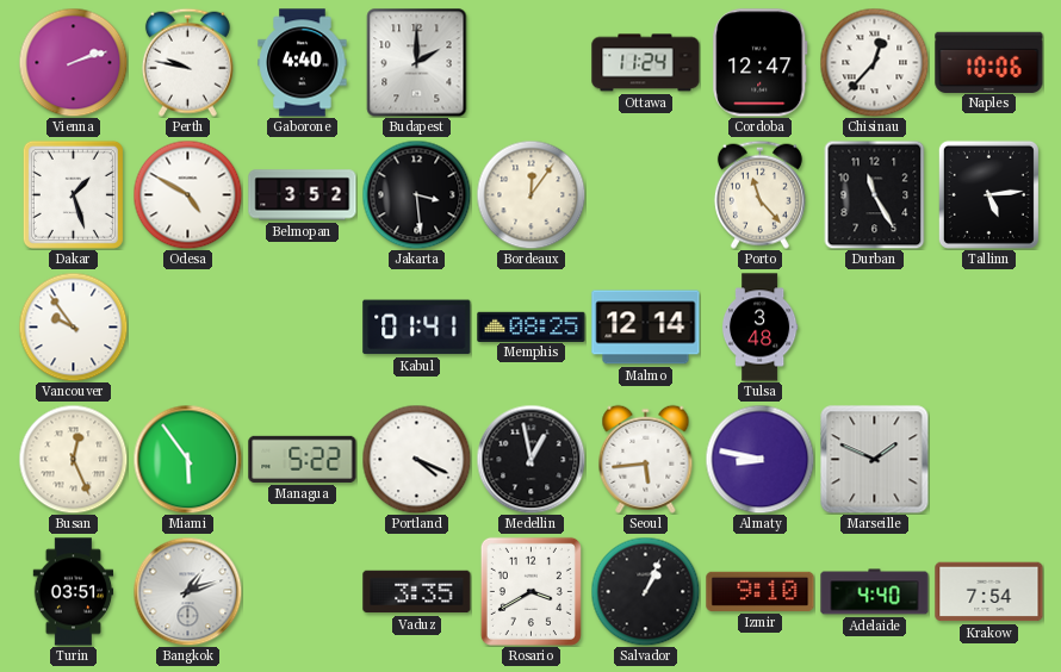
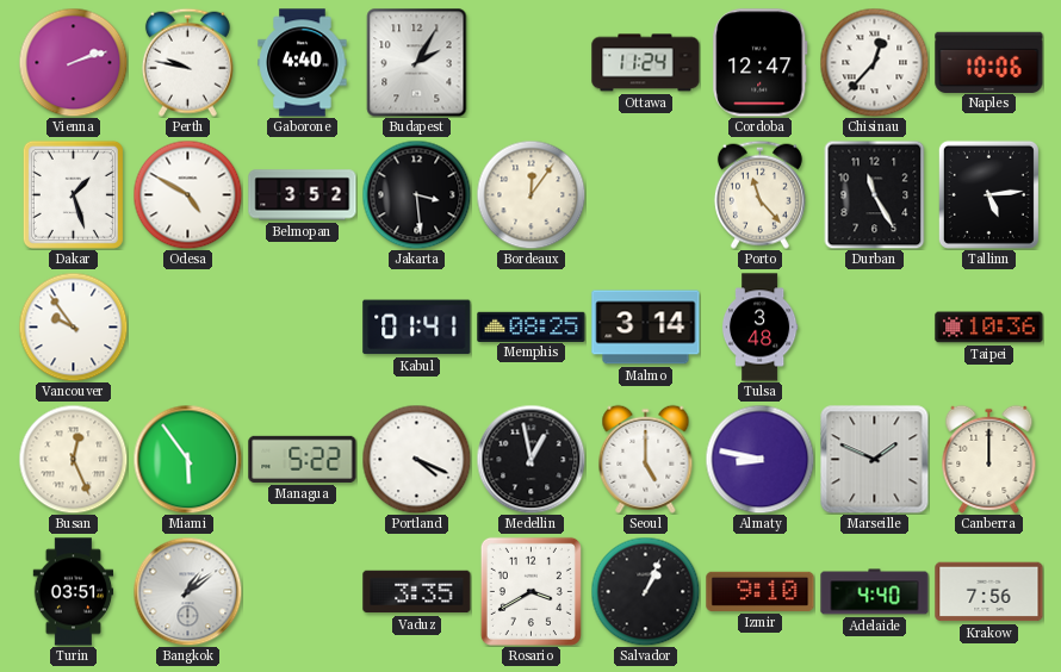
Budapest: 2:00 -> 2:05
Malmo: 12:14 -> 3:14
Taipei: none -> 10:36
Seoul: 5:44 -> 5:00
Canberra: none -> 12:00
Bangkok: 1:12 -> 1:09
Krakow: 7:54 -> 7:56
